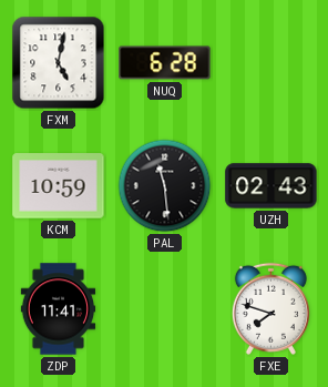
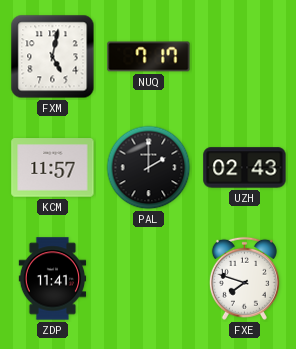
NUQ: 6:28 -> 7:17
KCM: 10:59 -> 11:57
PAL: 11:29 -> 2:00
